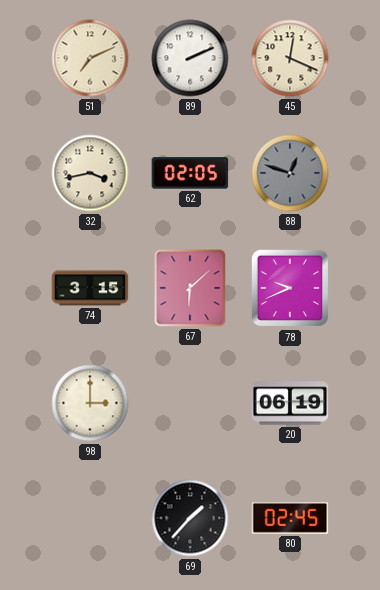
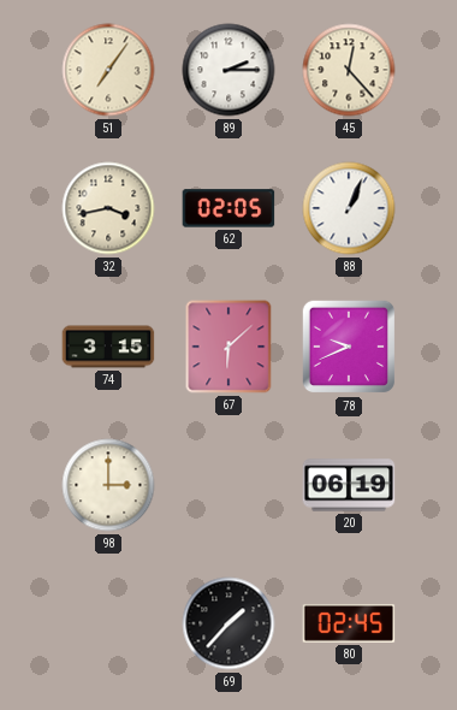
51: 7:11 -> 7:06
89: 2:11 -> 2:15
45: 12:19 -> 12:23
88: 12:48 -> 1:04
88 dial: grey -> white
